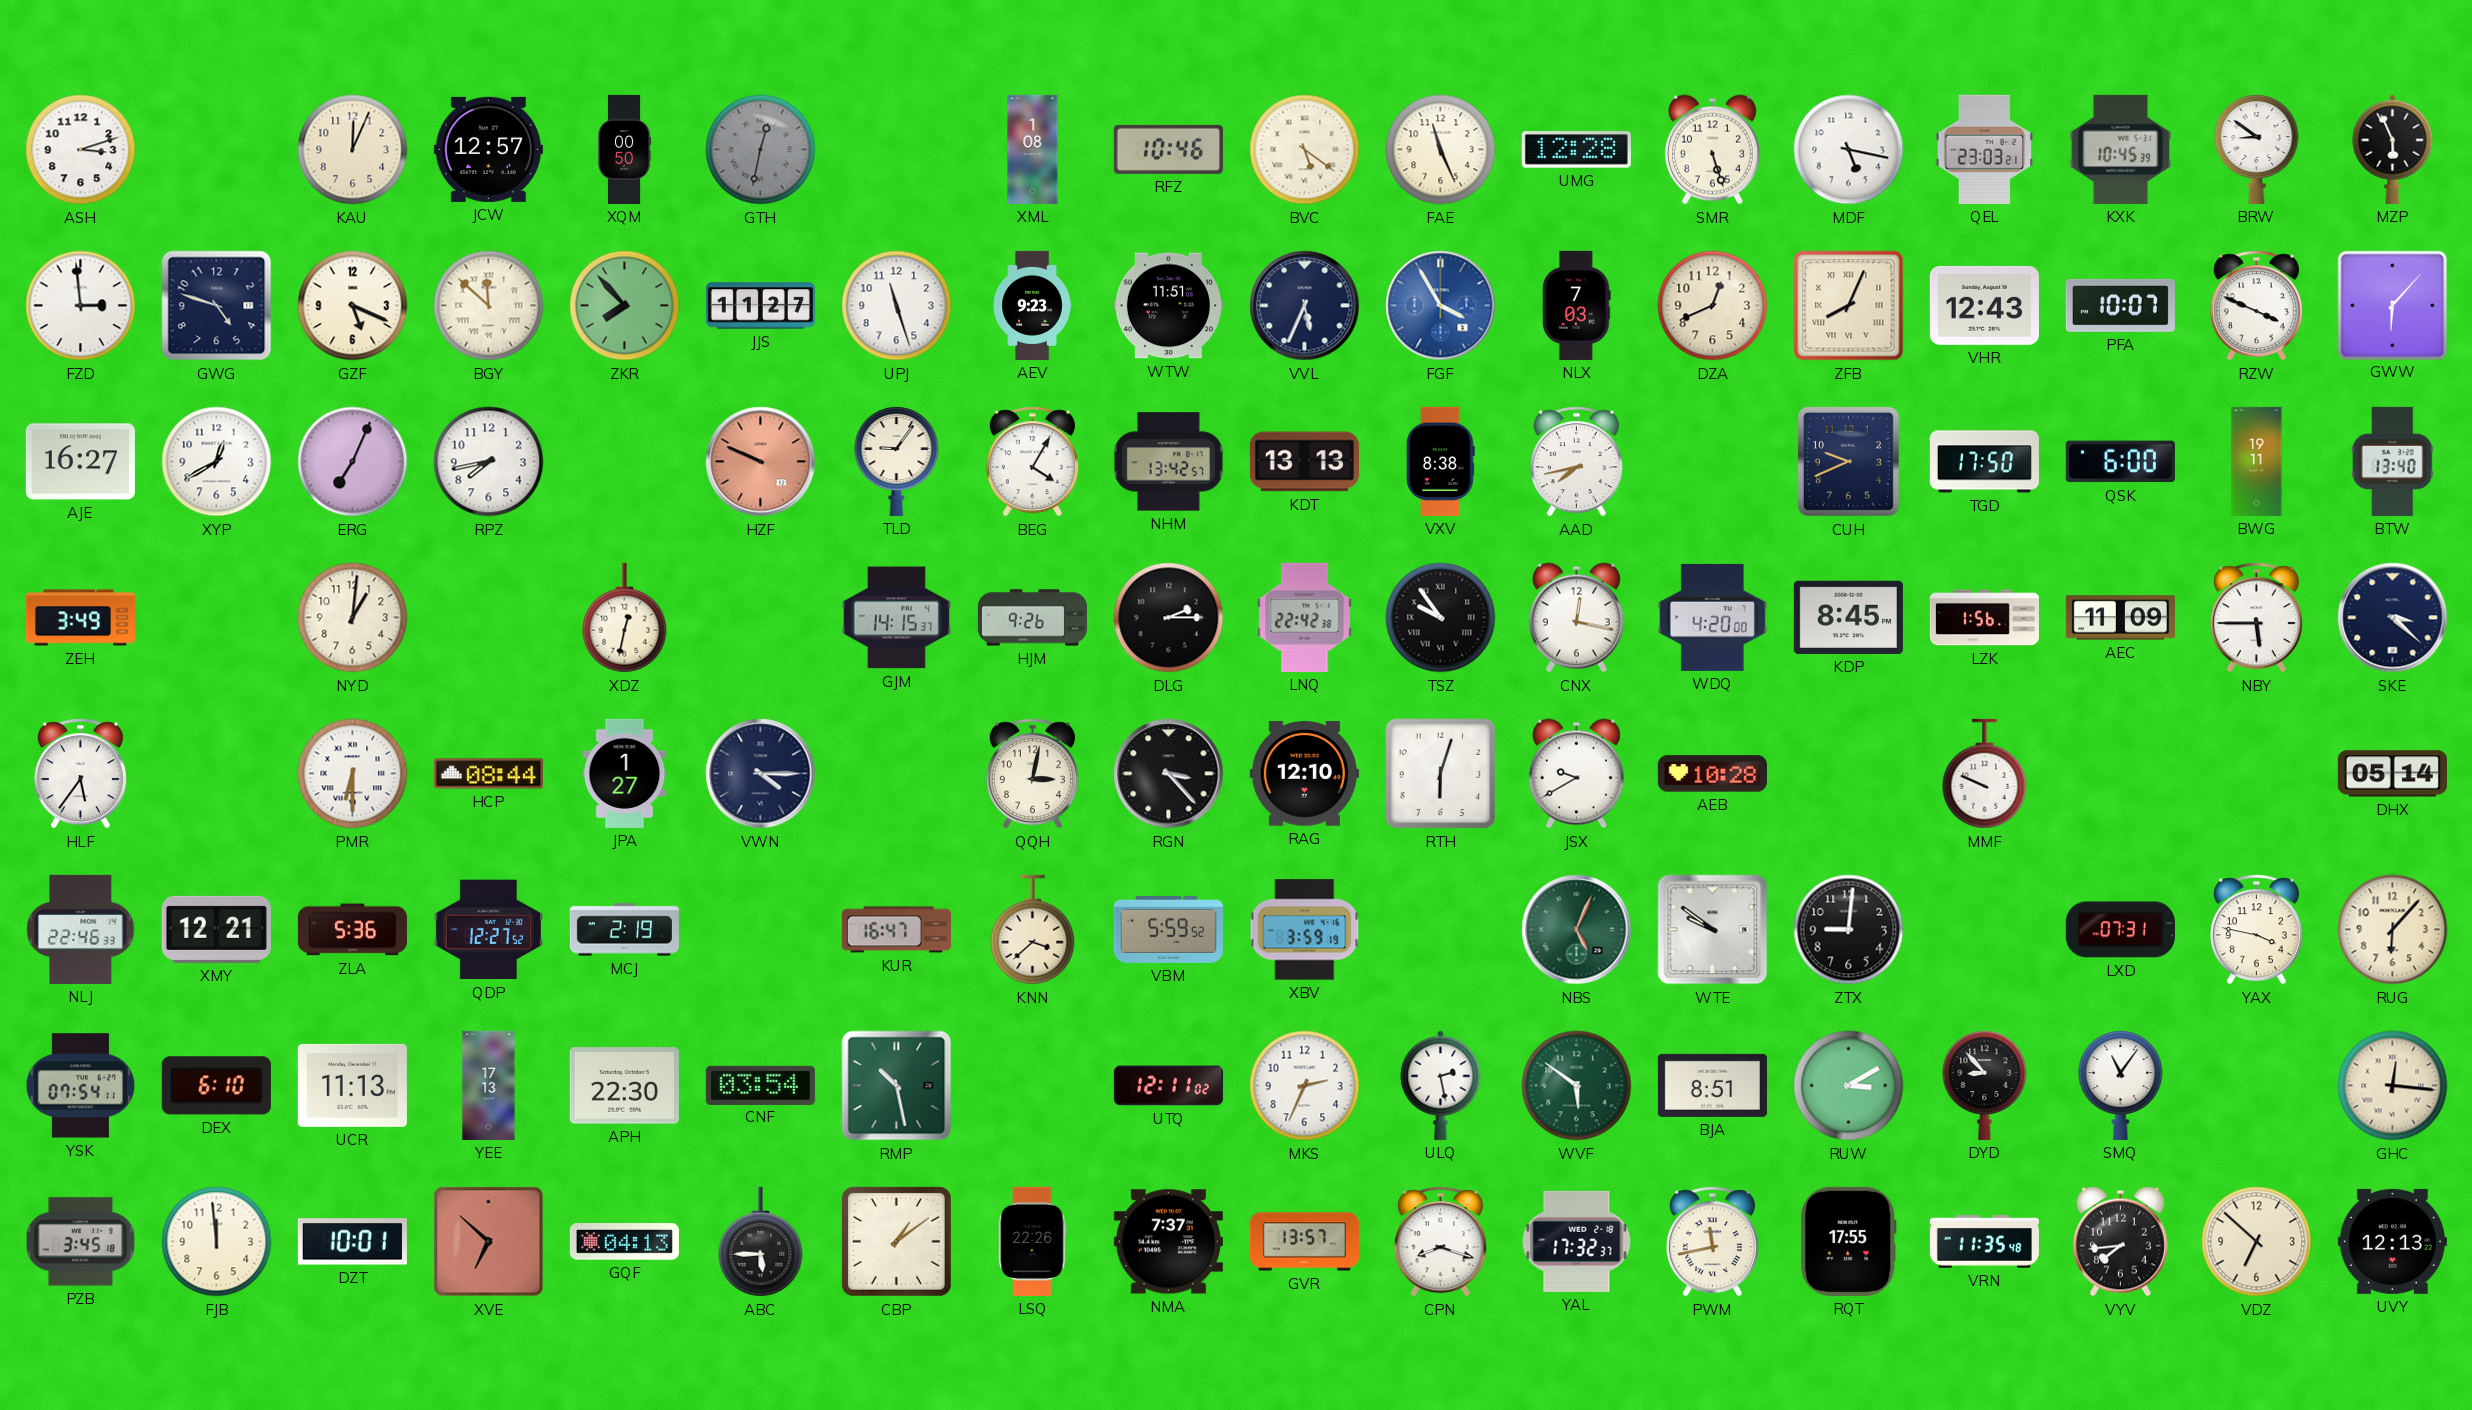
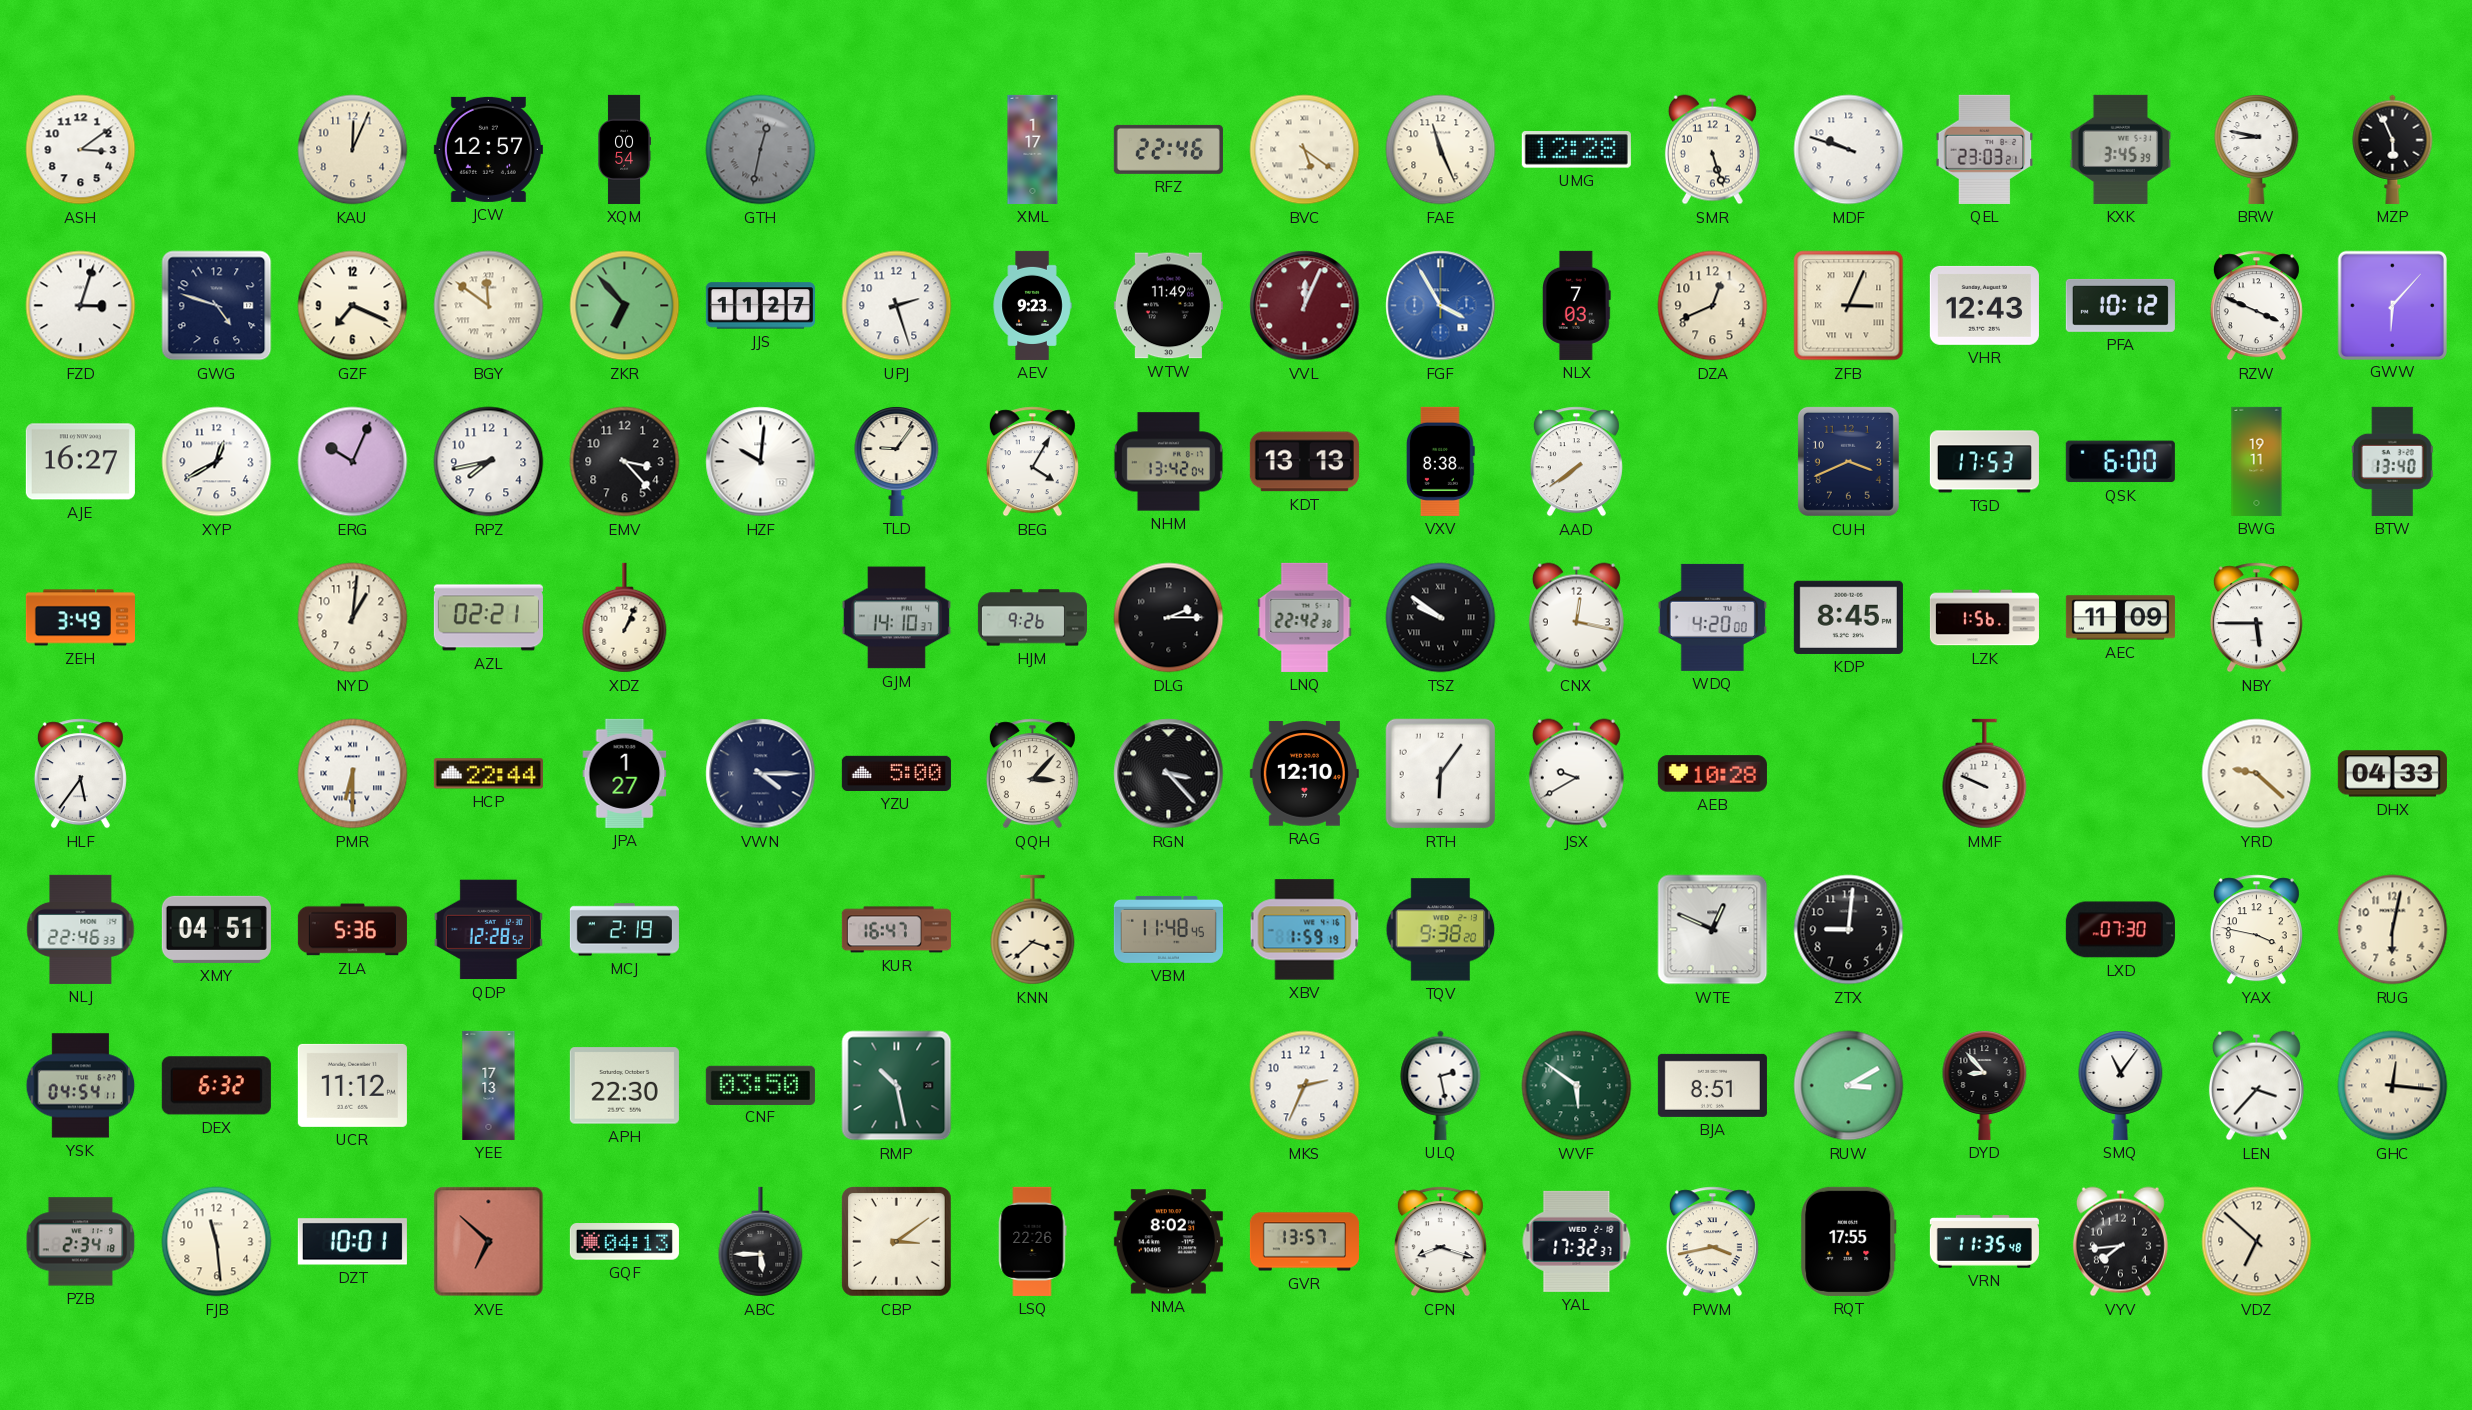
ASH: 3:12 -> 3:09
XQM: 00:50 -> 00:54
XML: 1:08 -> 1:17
RFZ: 10:46 -> 22:46
MDF: 5:17 -> 9:48
KXK: 10:45 -> 3:45
BRW: 8:51 -> 8:47
FZD: 2:59 -> 3:03
GZF: 5:19 -> 7:19
BGY: 11:52 -> 11:51
ZKR: 7:53 -> 6:53
UPJ: 11:27 -> 2:27
WTW: 11:51 -> 11:49
VVL: 5:34 -> 12:04
VVL dial: navy -> burgundy
ZFB: 8:04 -> 3:04
PFA: 10:07 -> 10:12
ERG: 7:04 -> 10:04
EMV: none -> 3:23
HZF: 9:49 -> 10:01
HZF dial: salmon -> white
NHM: 13:42:57 -> 13:42:04
AAD: 7:43 -> 7:39
CUH: 9:41 -> 3:41
TGD: 17:50 -> 17:53
AZL: none -> 02:21
XDZ: 12:32 -> 1:04
GJM: 14:15 -> 14:10
TSZ: 9:54 -> 9:51
SKE: 3:22 -> none
HCP: 08:44 -> 22:44
YZU: none -> 5:00
QQH: 3:02 -> 3:07
RTH: 6:03 -> 6:06
YRD: none -> 9:22
DHX: 05:14 -> 04:33
XMY: 12:21 -> 04:51
QDP: 12:27 -> 12:28
VBM: 5:59 -> 11:48
XBV: 3:59 -> 1:59
TQV: none -> 9:38
NBS: 5:04 -> none
WTE: 9:51 -> 12:49
LXD: 07:31 -> 07:30
RUG: 6:07 -> 6:02
YSK: 07:54 -> 04:54
DEX: 6:10 -> 6:32
UCR: 11:13 -> 11:12
CNF: 03:54 -> 03:50
UTQ: 12:11 -> none
LEN: none -> 3:37
PZB: 3:45 -> 2:34
FJB: 11:59 -> 11:29
CBP: 1:09 -> 3:09
NMA: 7:37 -> 8:02
PWM: 11:43 -> 3:43
UVY: 12:13 -> none
